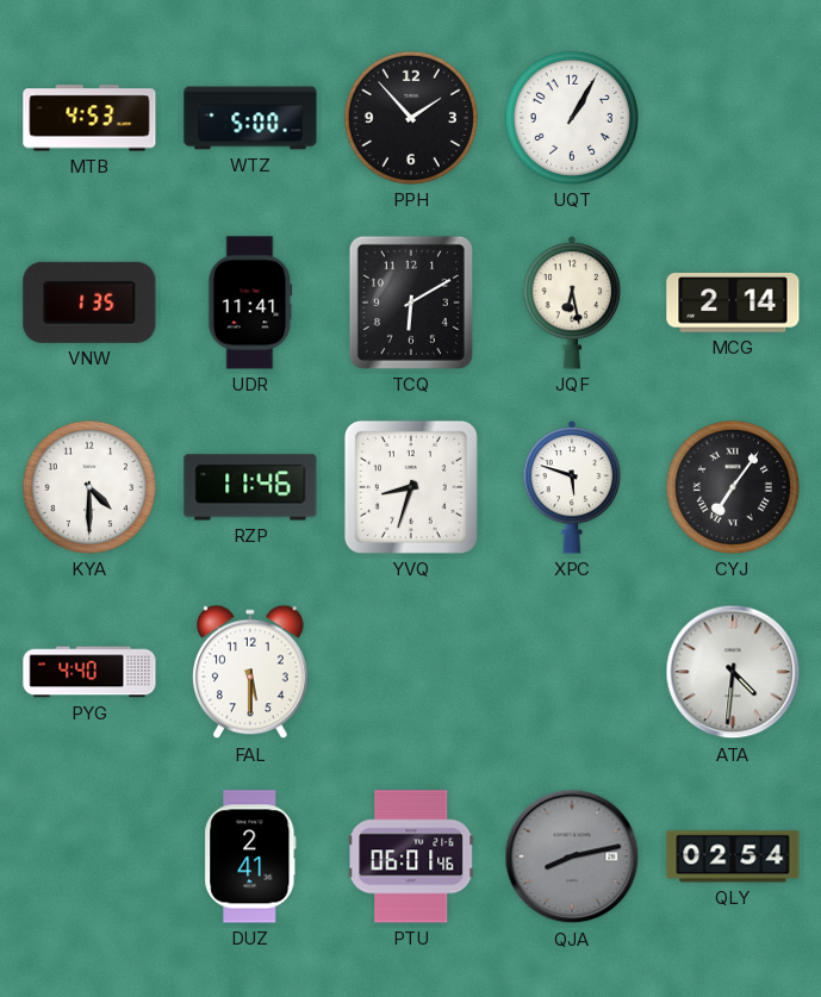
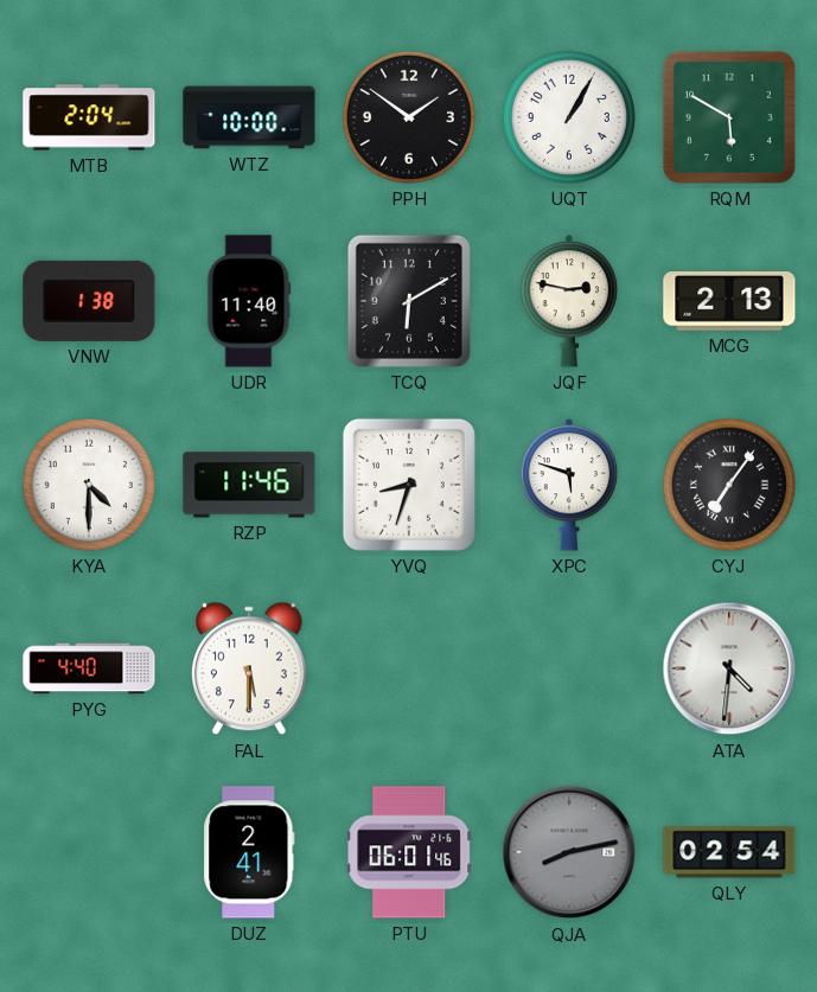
MTB: 4:53 -> 2:04
WTZ: 5:00 -> 10:00
PPH: 1:53 -> 1:51
RQM: none -> 5:50
VNW: 1:35 -> 1:38
UDR: 11:41 -> 11:40
JQF: 6:28 -> 2:47
MCG: 2:14 -> 2:13
